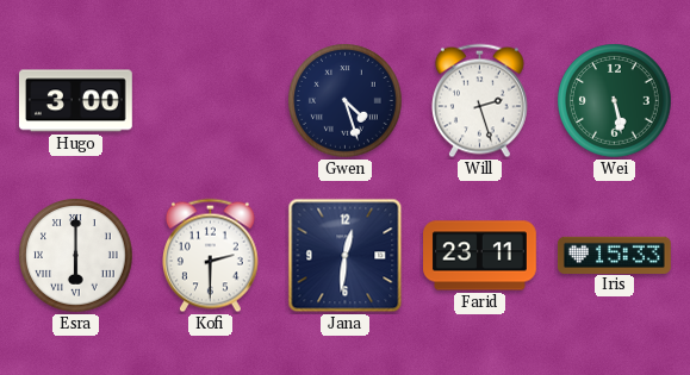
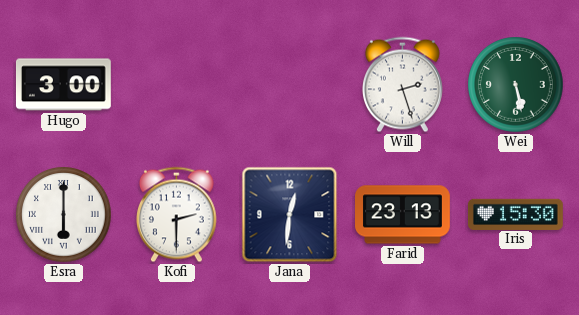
Gwen: 4:27 -> none
Farid: 23:11 -> 23:13
Iris: 15:33 -> 15:30
